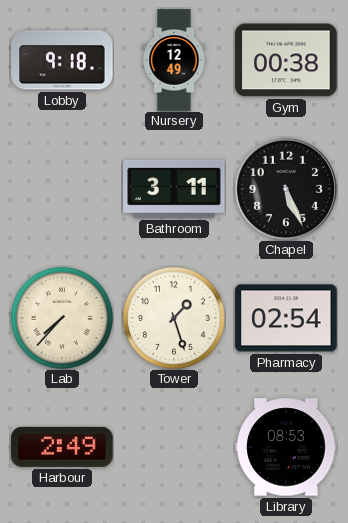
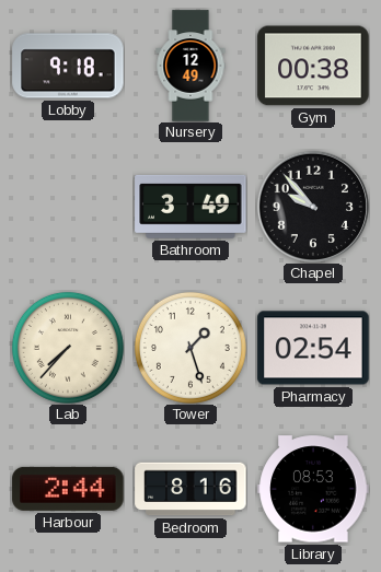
Bathroom: 3:11 -> 3:49
Chapel: 5:26 -> 9:53
Harbour: 2:49 -> 2:44
Bedroom: none -> 8:16
